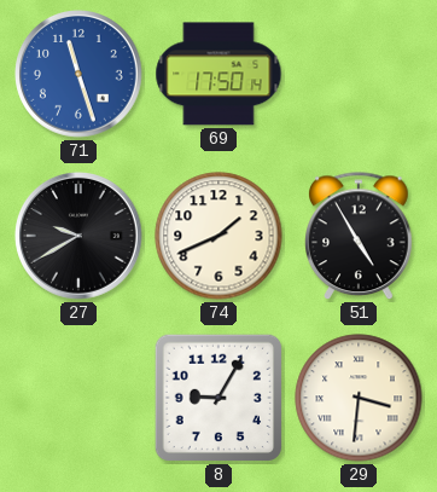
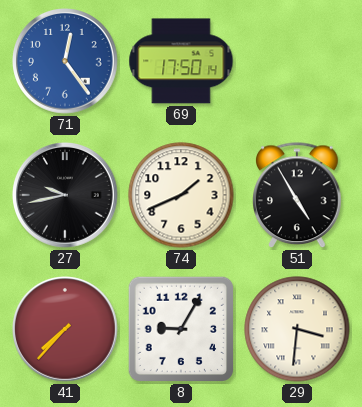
71: 11:27 -> 12:24
27: 9:40 -> 9:43
41: none -> 7:37
